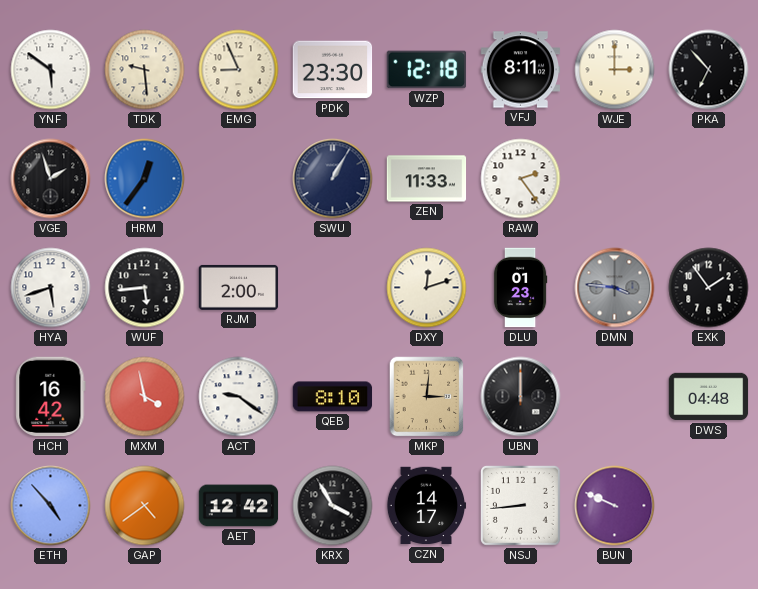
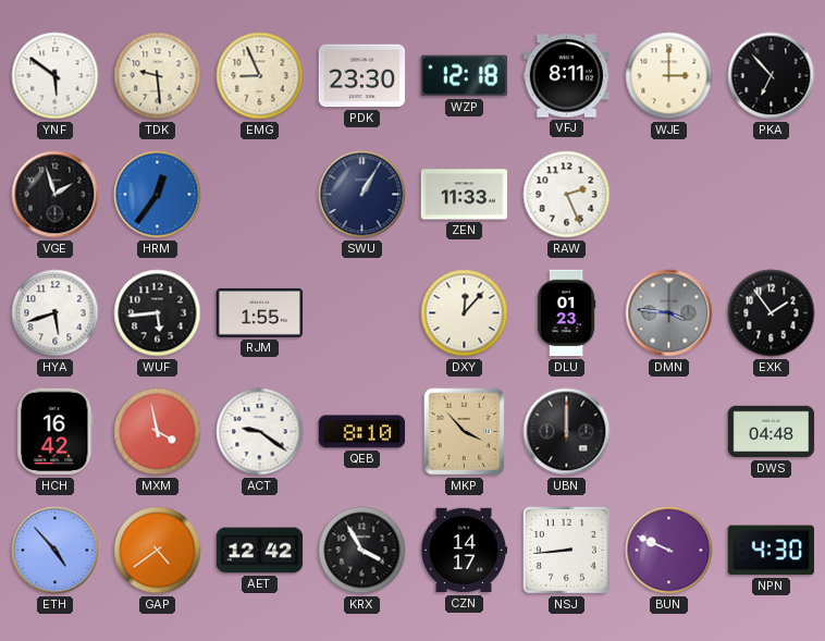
RAW: 2:24 -> 2:26
RJM: 2:00 -> 1:55
DXY: 12:12 -> 12:07
MKP: 3:01 -> 3:53
NPN: none -> 4:30
